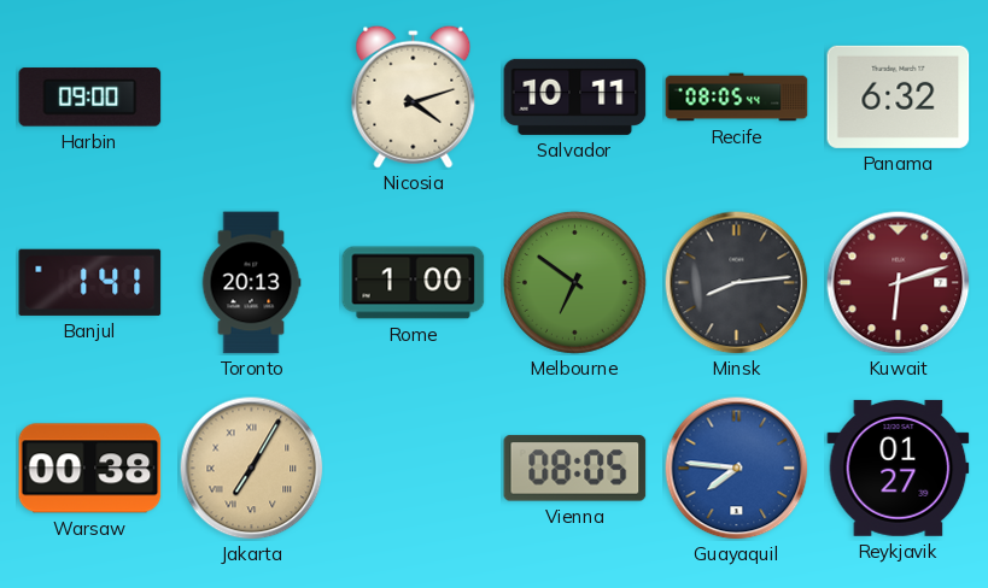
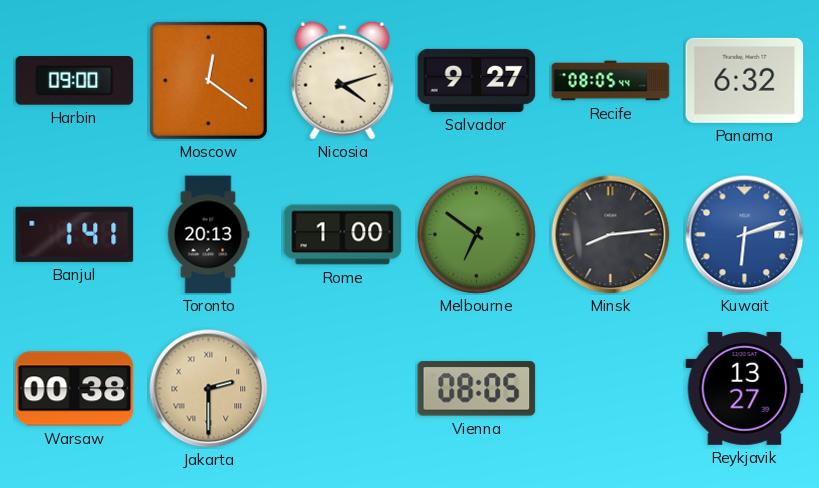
Moscow: none -> 12:21
Salvador: 10:11 -> 9:27
Kuwait dial: burgundy -> blue
Jakarta: 7:05 -> 2:30
Guayaquil: 7:46 -> none
Reykjavik: 01:27 -> 13:27
